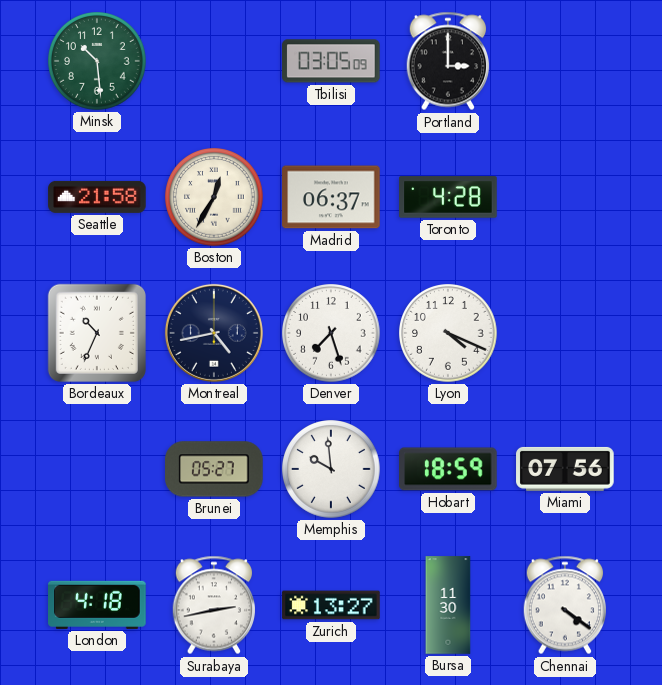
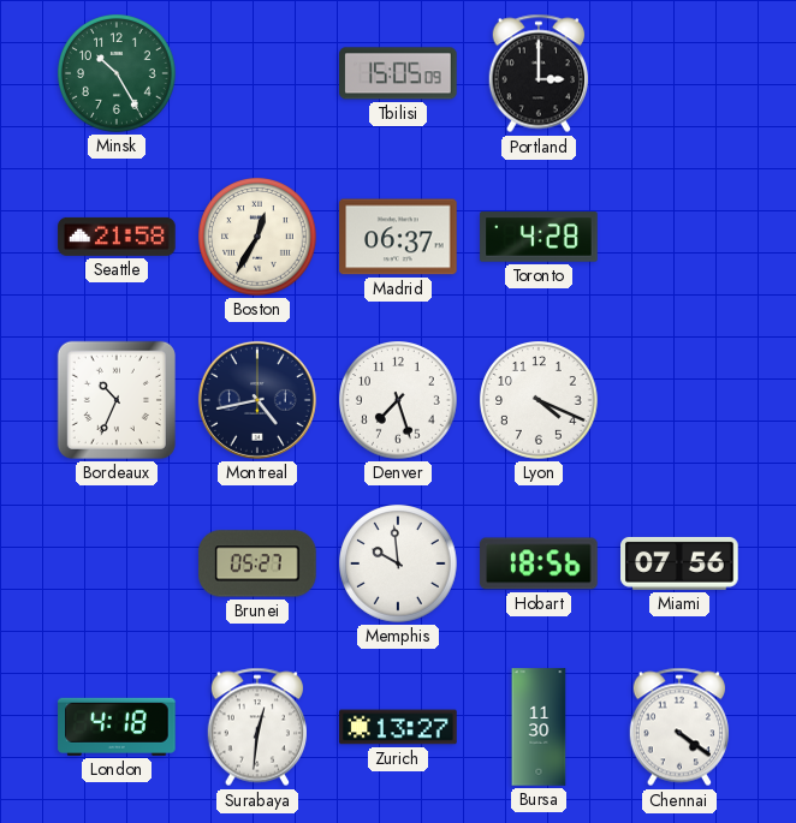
Minsk: 10:29 -> 10:25
Tbilisi: 03:05 -> 15:05
Hobart: 18:59 -> 18:56
Surabaya: 2:43 -> 12:31
